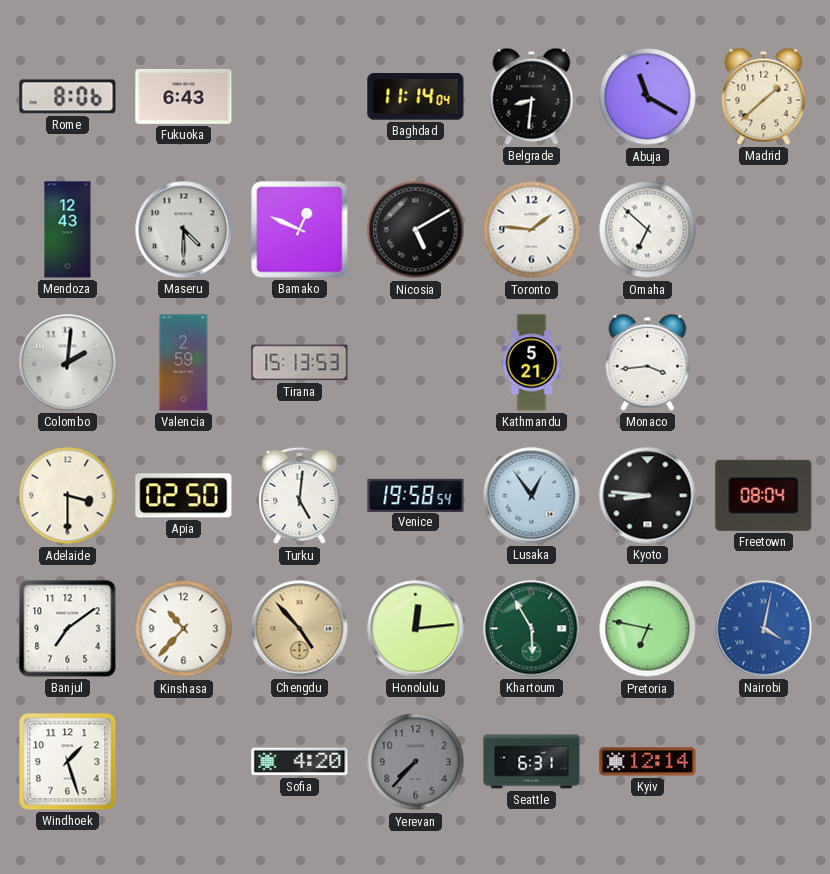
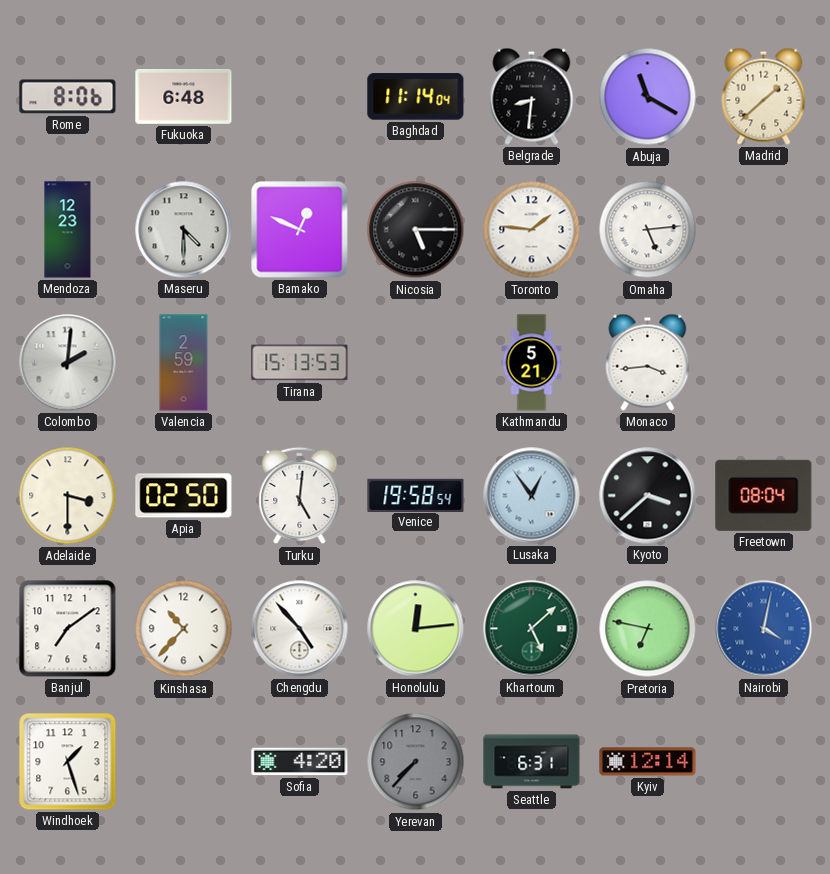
Fukuoka: 6:43 -> 6:48
Mendoza: 12:43 -> 12:23
Nicosia: 5:10 -> 5:15
Omaha: 6:52 -> 5:14
Kyoto: 8:46 -> 3:38
Chengdu dial: champagne -> white
Khartoum: 5:55 -> 5:08
